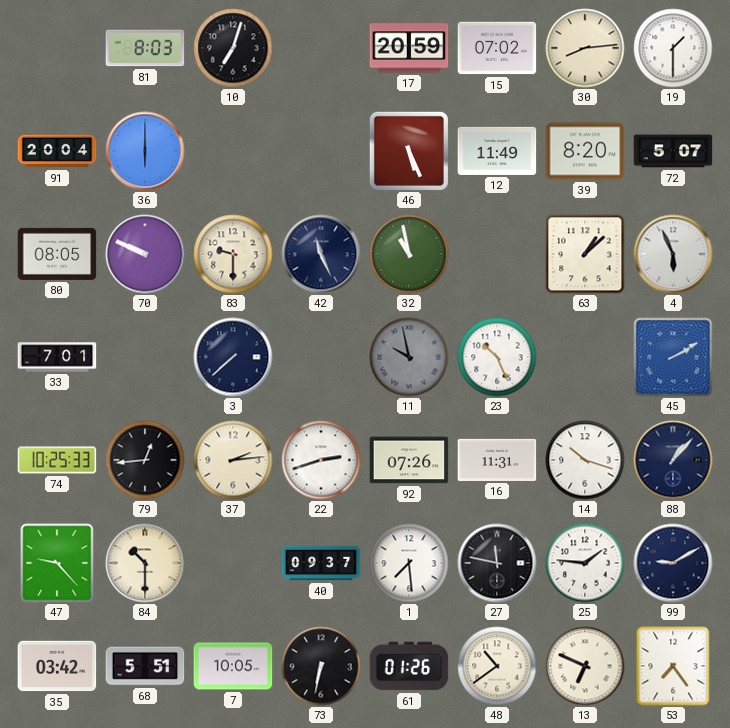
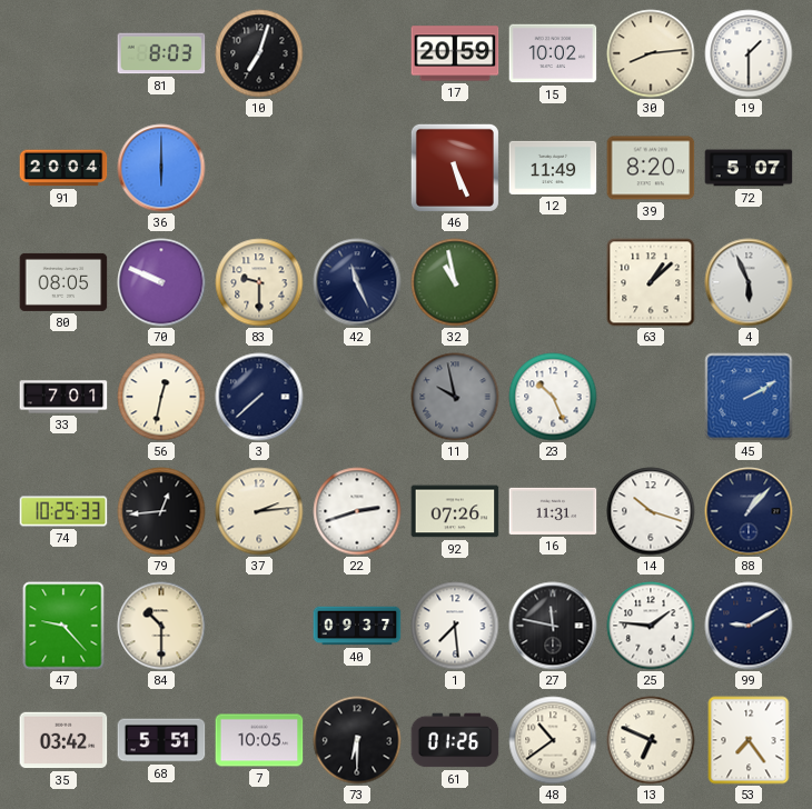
15: 07:02 -> 10:02
56: none -> 12:32
73: 6:32 -> 6:30
